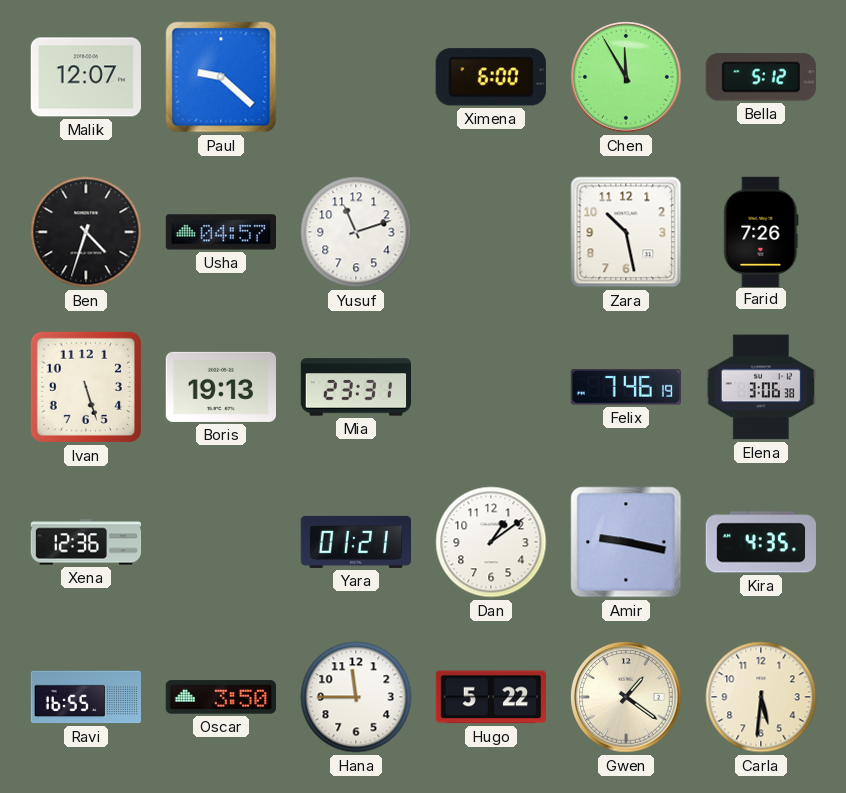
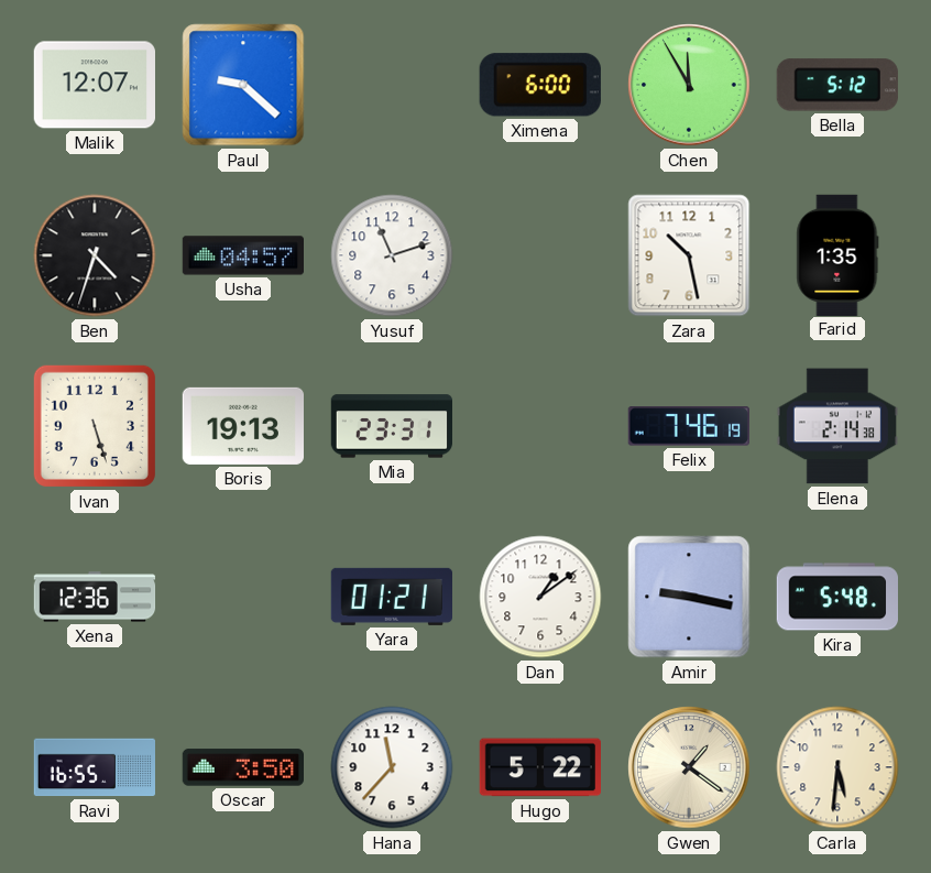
Farid: 7:26 -> 1:35
Elena: 3:06 -> 2:14
Kira: 4:35 -> 5:48
Hana: 11:45 -> 11:37
